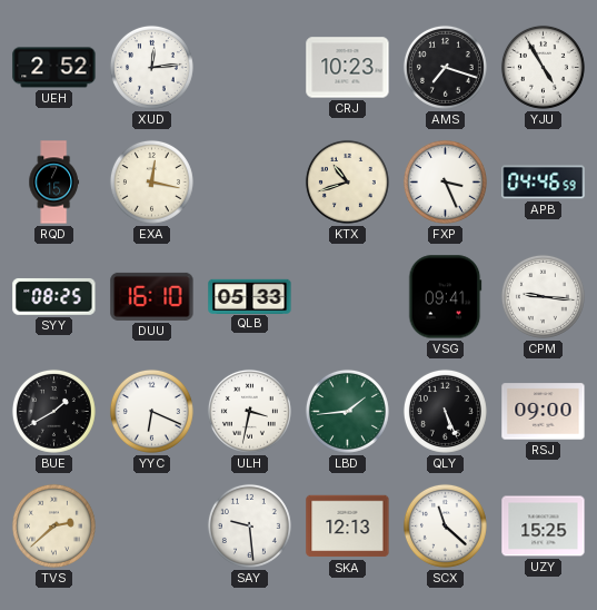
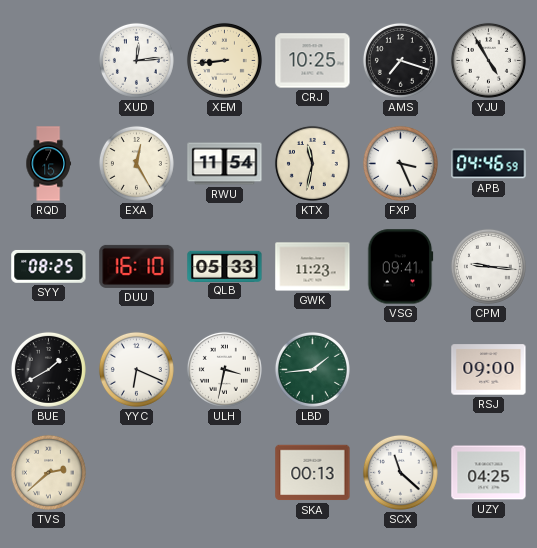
UEH: 2:52 -> none
XEM: none -> 8:44
CRJ: 10:23 -> 10:25
EXA: 12:17 -> 12:25
RWU: none -> 11:54
KTX: 10:42 -> 11:32
GWK: none -> 11:23
QLY: 5:26 -> none
SAY: 9:29 -> none
SKA: 12:13 -> 00:13
UZY: 15:25 -> 04:25
